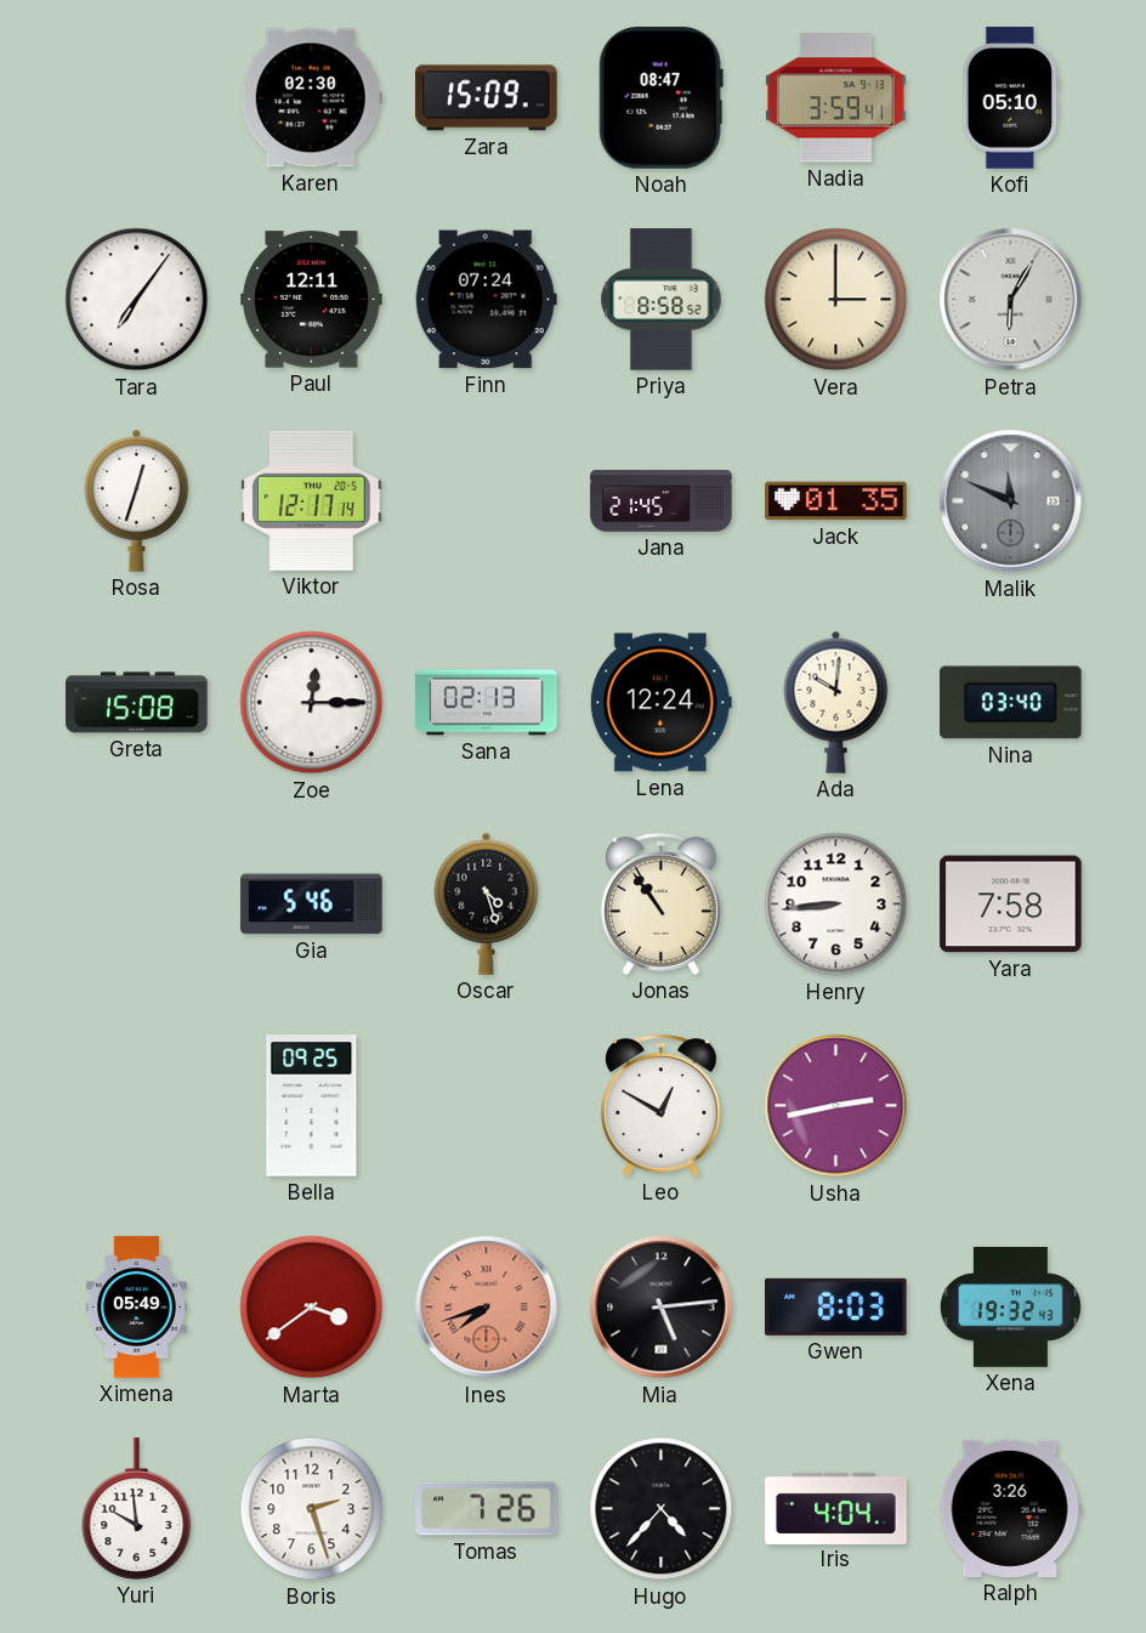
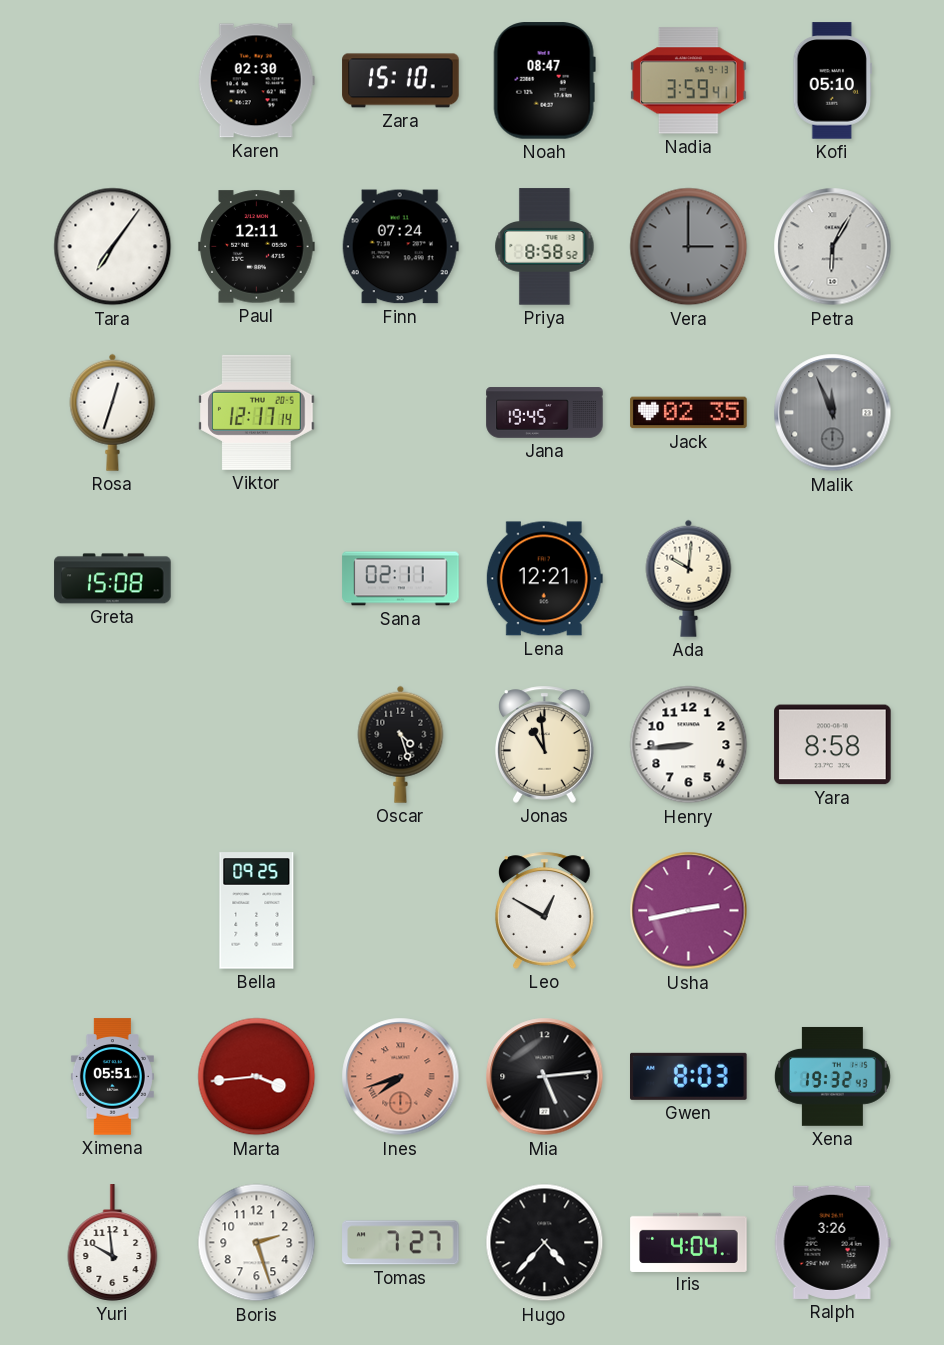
Zara: 15:09 -> 15:10
Vera dial: cream -> grey
Jana: 21:45 -> 19:45
Jack: 01:35 -> 02:35
Malik: 11:49 -> 11:56
Zoe: 12:15 -> none
Sana: 02:13 -> 02:11
Lena: 12:24 -> 12:21
Nina: 03:40 -> none
Gia: 5:46 -> none
Jonas: 10:54 -> 10:59
Yara: 7:58 -> 8:58
Ximena: 05:49 -> 05:51
Marta: 3:39 -> 3:44
Tomas: 7:26 -> 7:27
